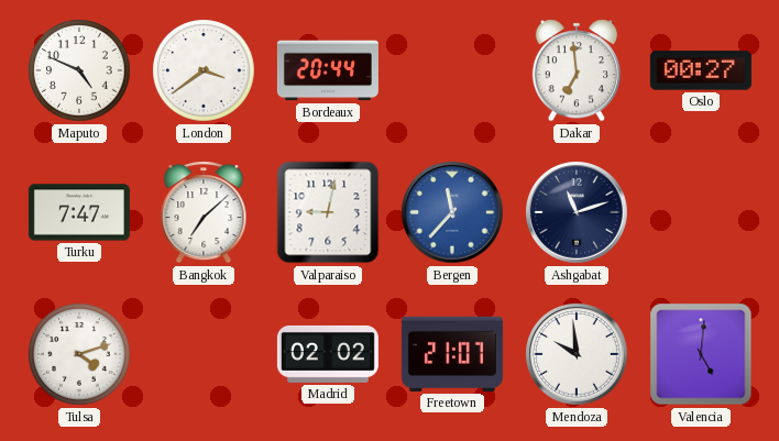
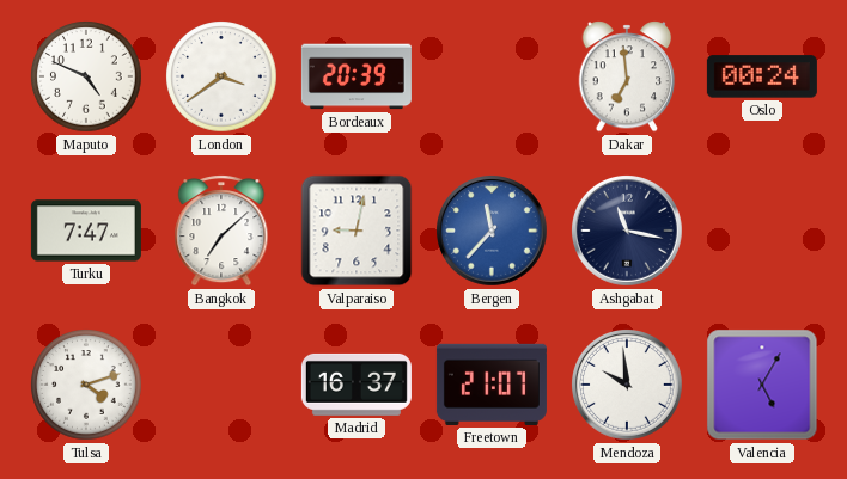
Bordeaux: 20:44 -> 20:39
Oslo: 00:27 -> 00:24
Ashgabat: 11:12 -> 11:17
Madrid: 02:02 -> 16:37
Valencia: 5:01 -> 5:05
